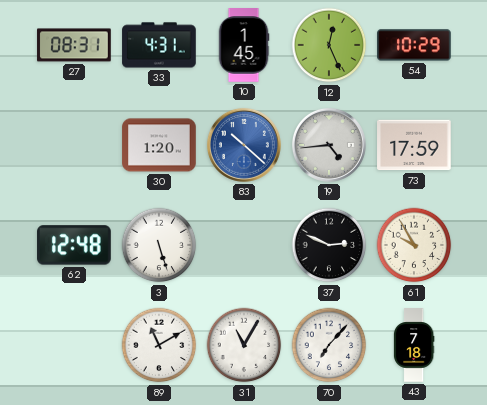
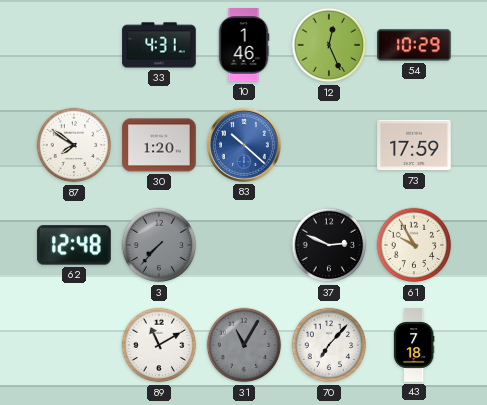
27: 08:31 -> none
10: 1:45 -> 1:46
87: none -> 7:51
19: 4:44 -> none
3: 5:27 -> 7:37
3 dial: white -> grey
31 dial: white -> grey
